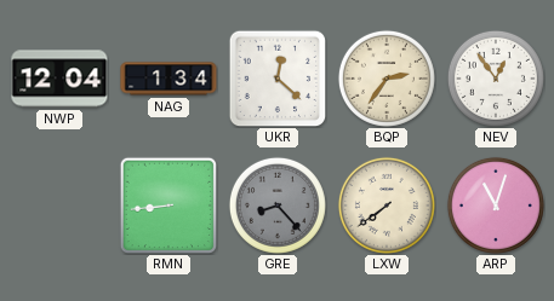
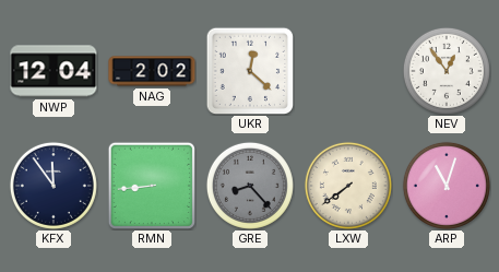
NAG: 1:34 -> 2:02
BQP: 2:36 -> none
KFX: none -> 11:54
